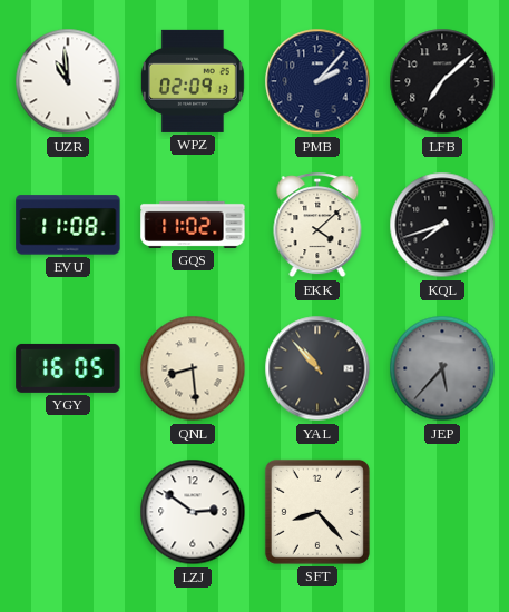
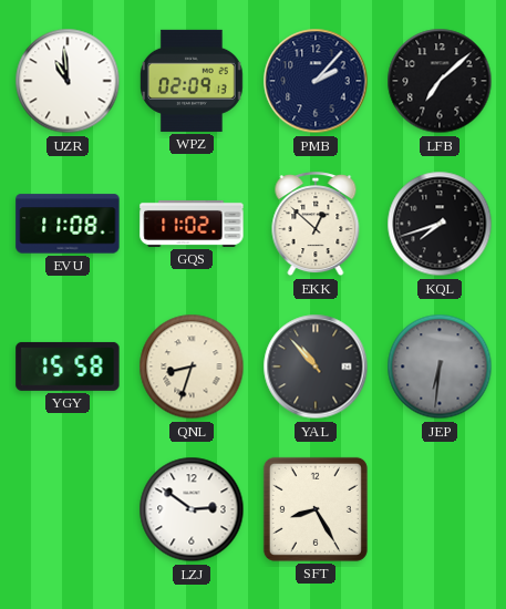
EKK: 4:08 -> 12:52
YGY: 16:05 -> 15:58
QNL: 8:29 -> 8:33
JEP: 5:37 -> 6:31
SFT: 8:23 -> 8:25
